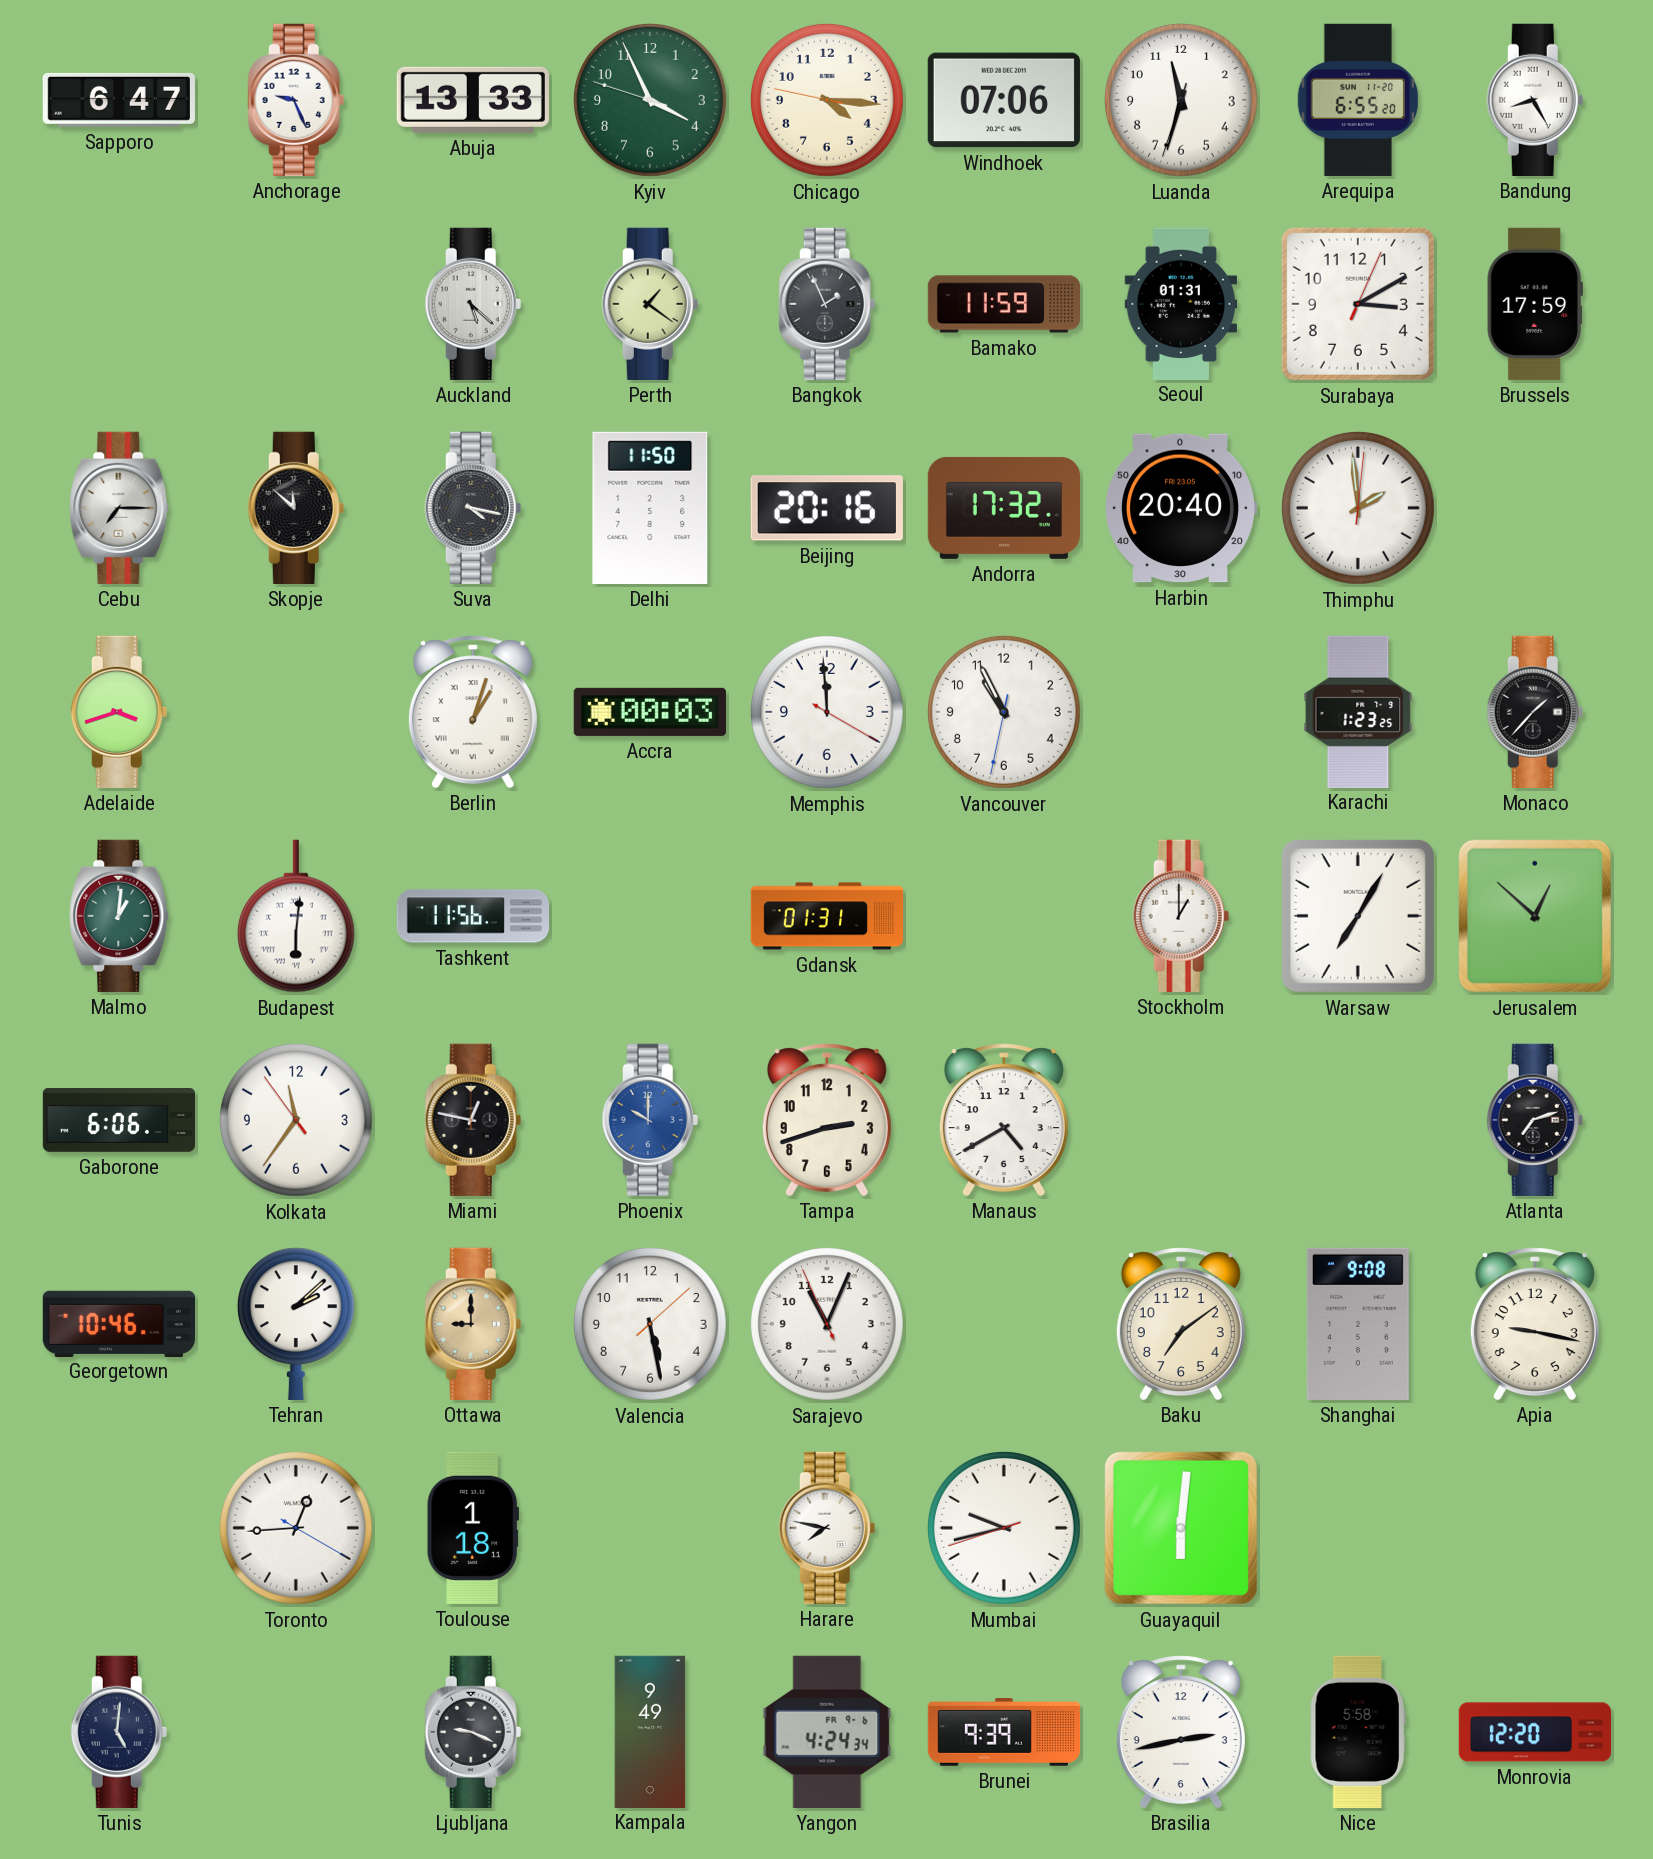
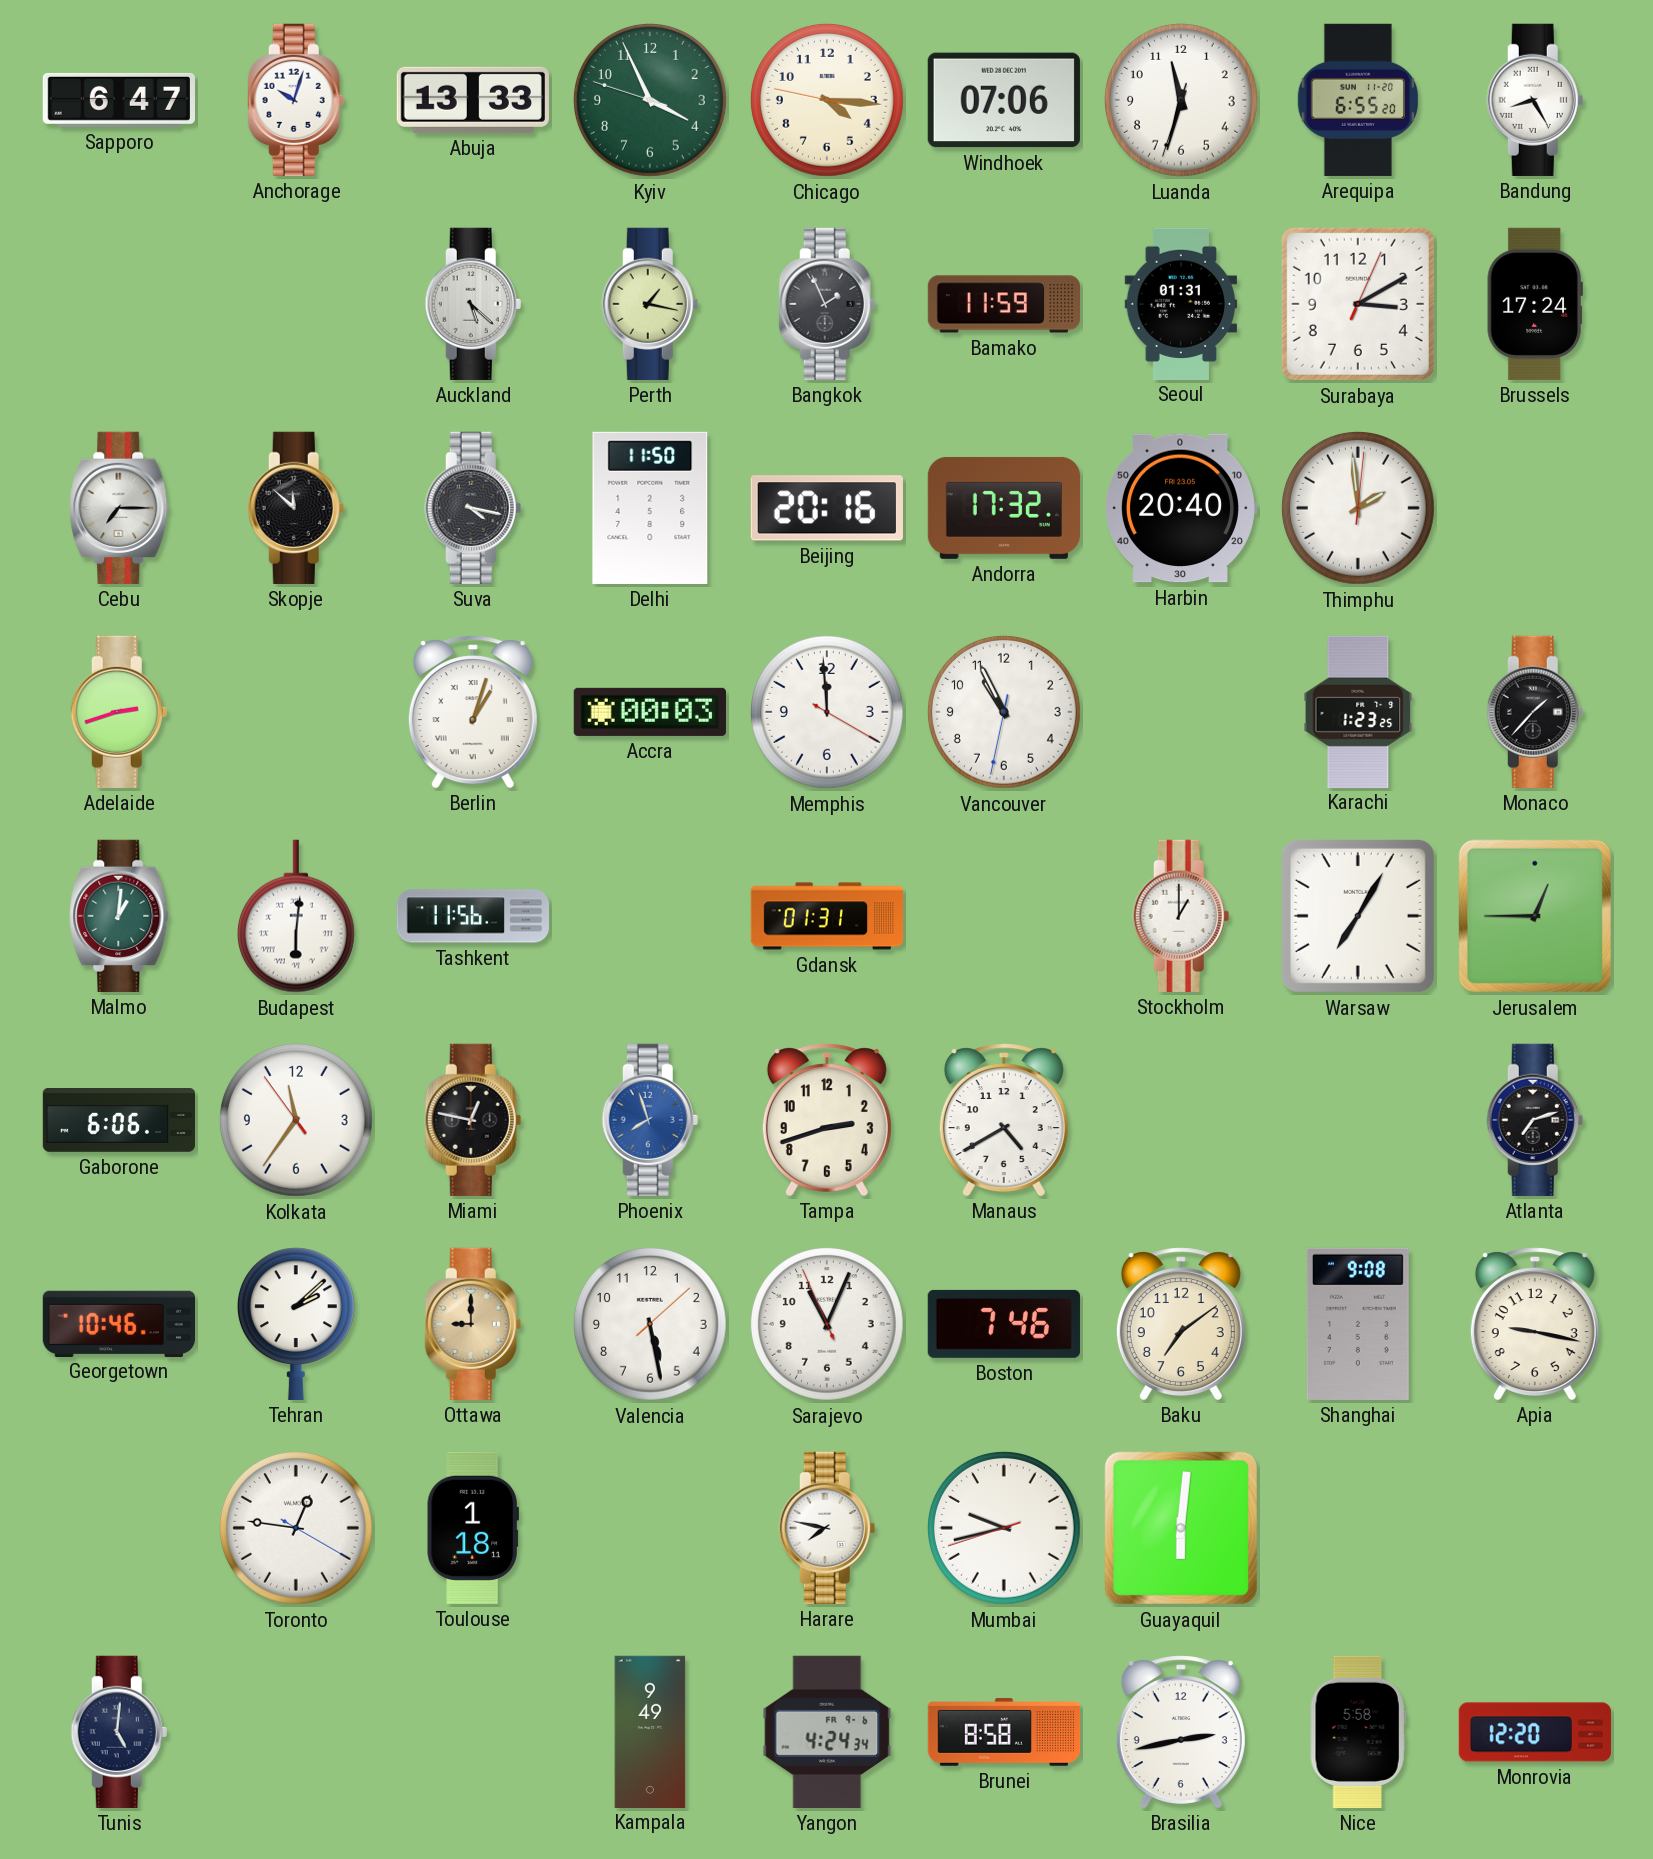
Anchorage: 9:26 -> 10:03
Perth: 1:21 -> 1:17
Brussels: 17:59 -> 17:24
Adelaide: 3:42 -> 2:42
Jerusalem: 12:52 -> 12:45
Phoenix: 10:00 -> 7:57
Boston: none -> 7:46
Toronto: 12:44 -> 12:46
Ljubljana: 9:19 -> none
Brunei: 9:39 -> 8:58
